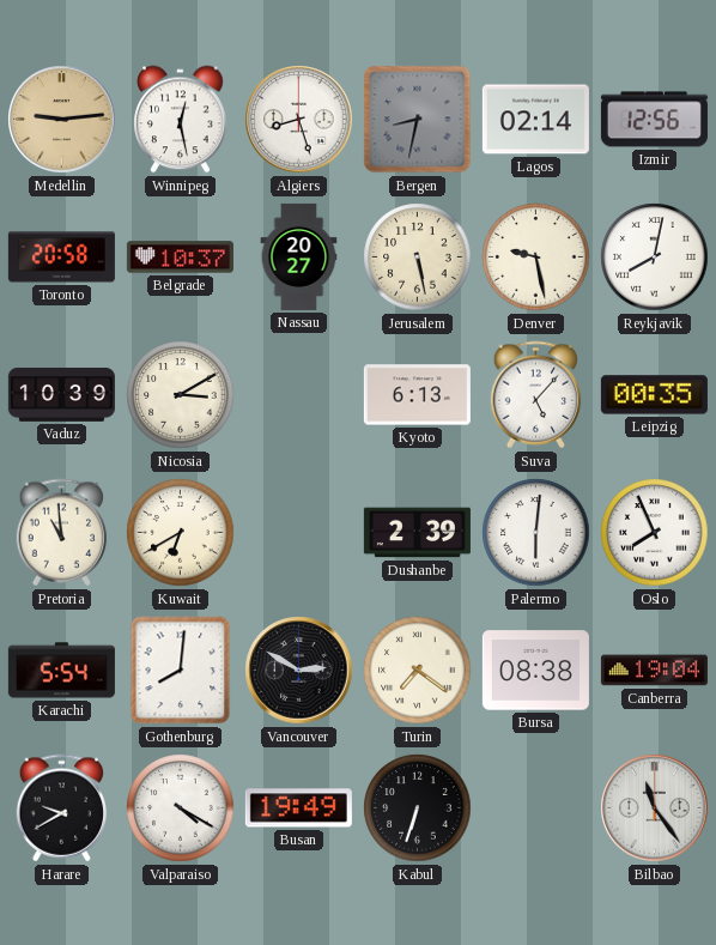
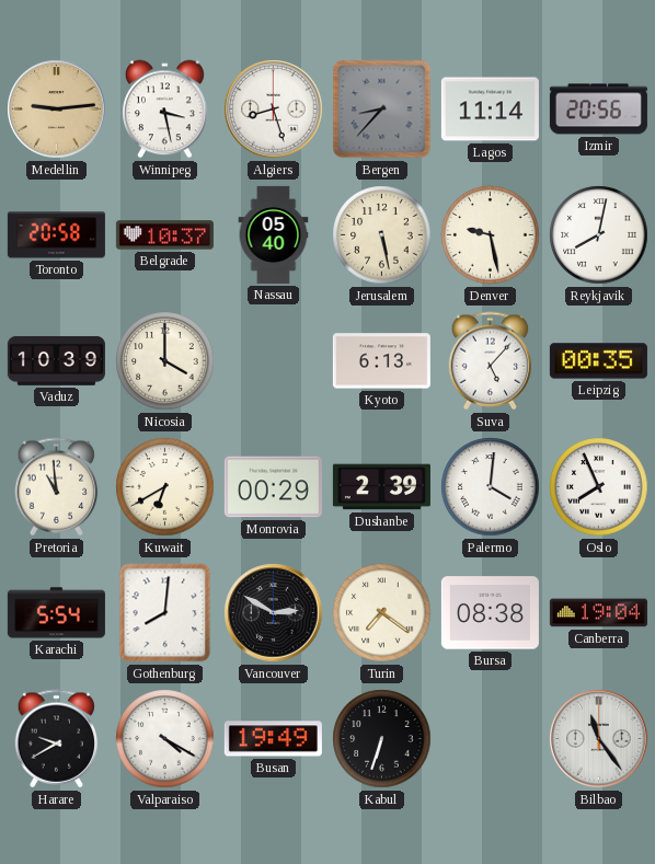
Winnipeg: 12:28 -> 3:28
Bergen: 8:32 -> 8:37
Lagos: 02:14 -> 11:14
Izmir: 12:56 -> 20:56
Nassau: 20:27 -> 05:40
Nicosia: 3:10 -> 4:00
Monrovia: none -> 00:29
Palermo: 6:01 -> 4:01
